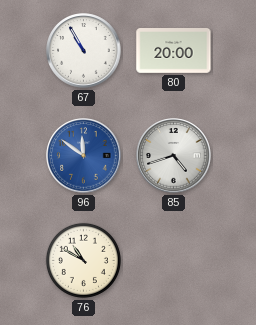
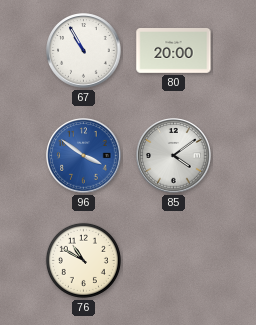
96: 11:51 -> 3:51
85: 4:42 -> 4:09
